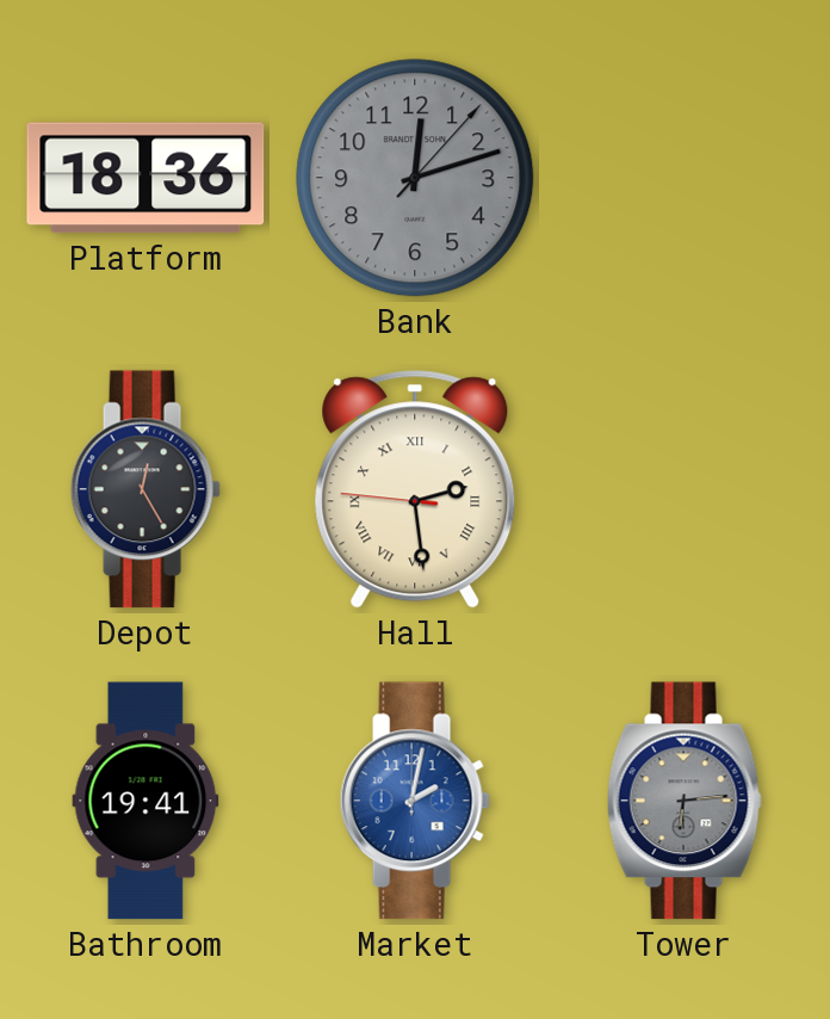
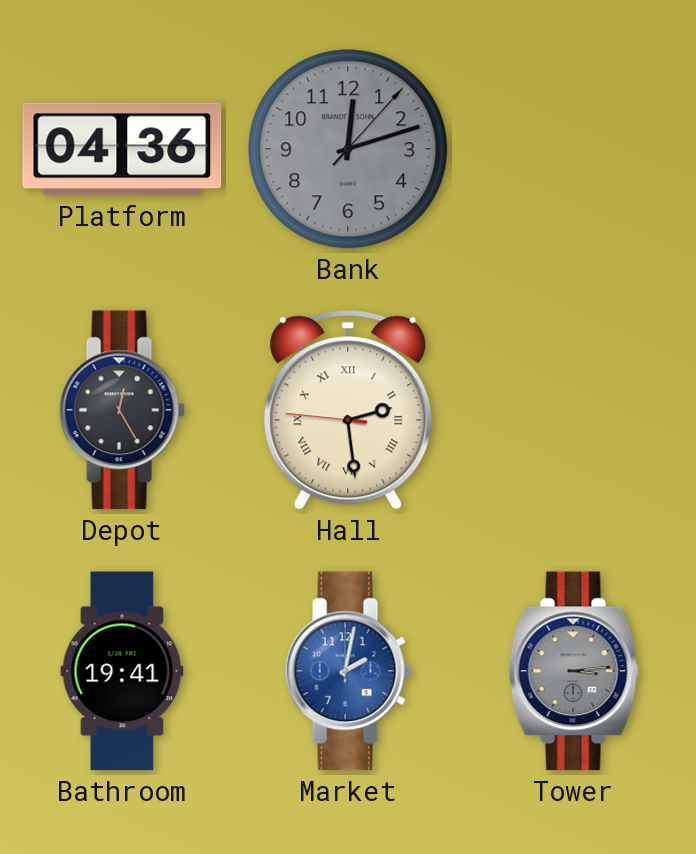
Platform: 18:36 -> 04:36
Tower: 6:14 -> 3:14
